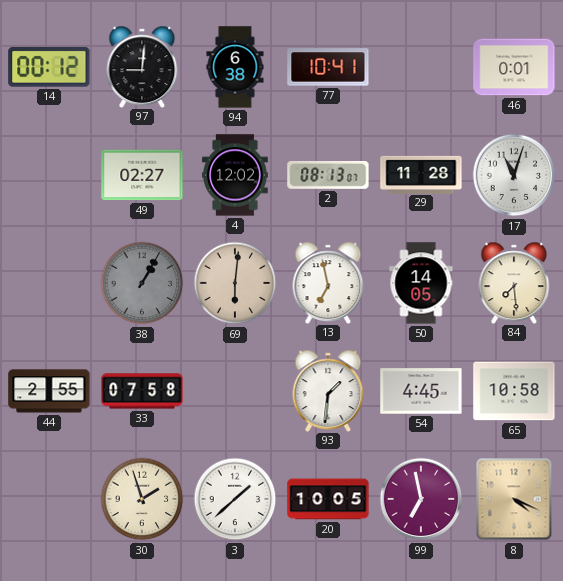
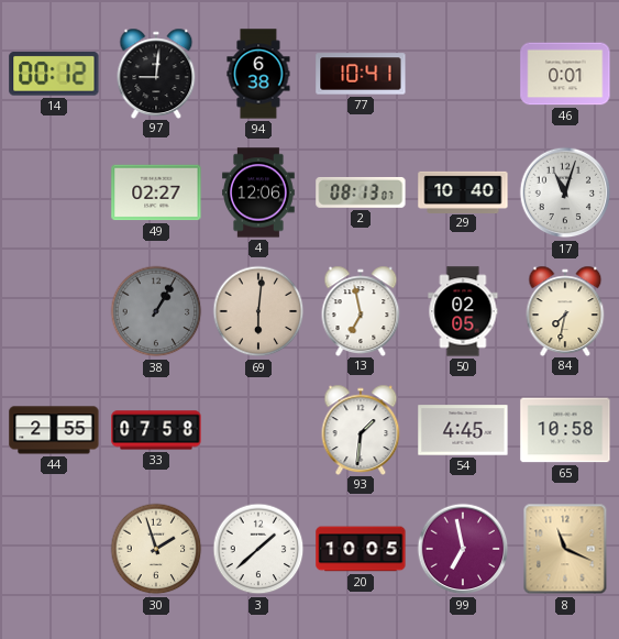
4: 12:02 -> 12:06
29: 11:28 -> 10:40
50: 14:05 -> 02:05
84: 7:29 -> 7:32
8: 4:19 -> 11:19
